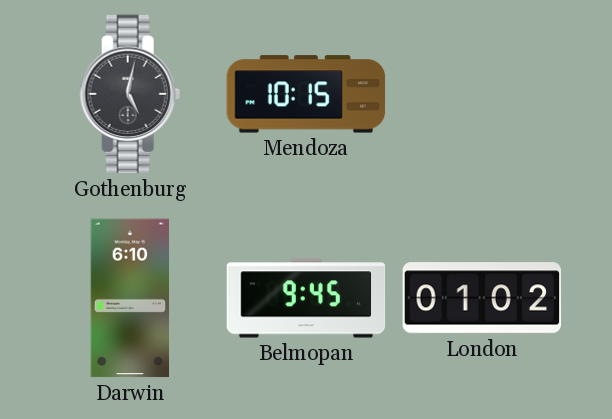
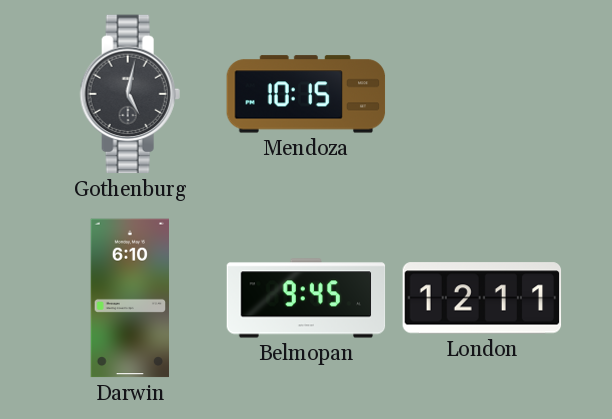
London: 01:02 -> 12:11
